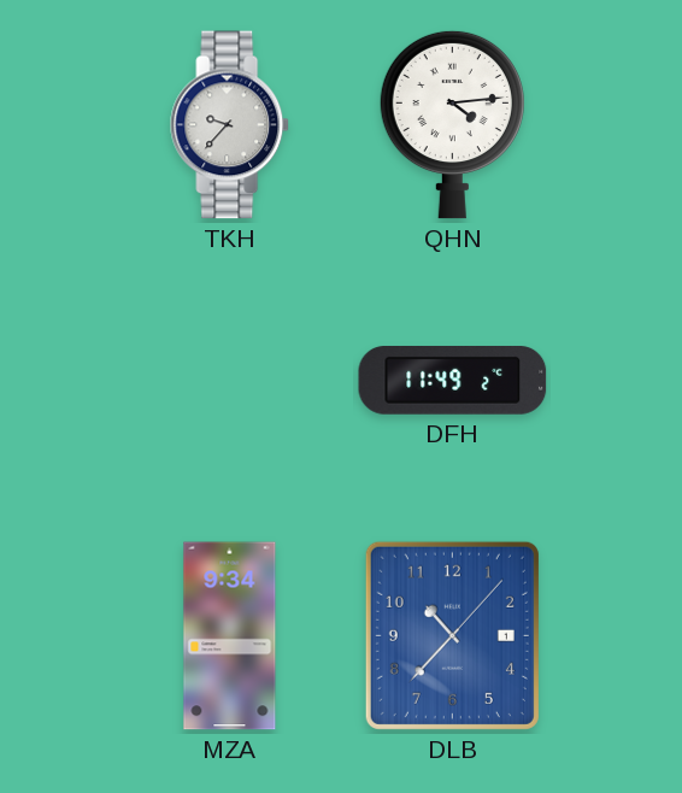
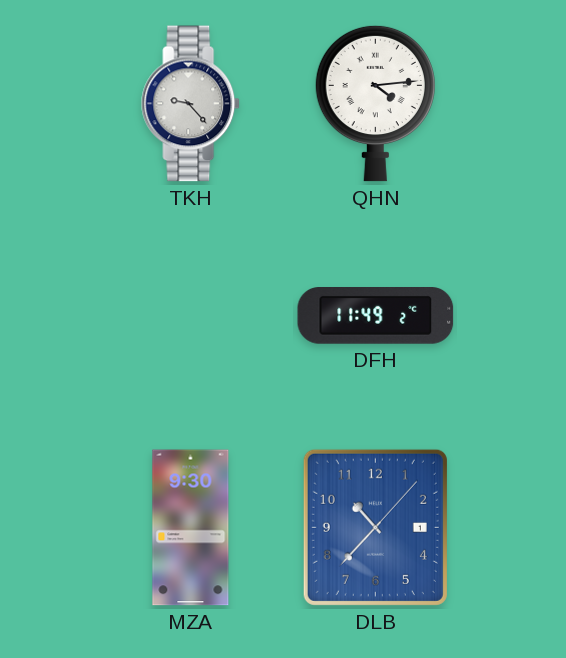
TKH: 9:37 -> 9:23
MZA: 9:34 -> 9:30
